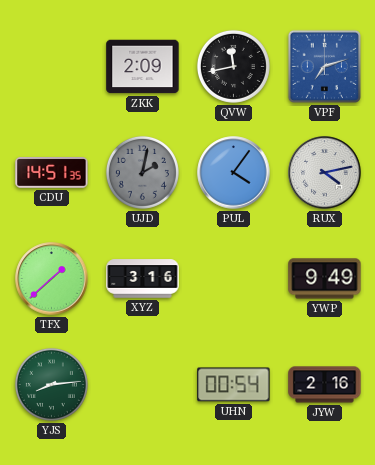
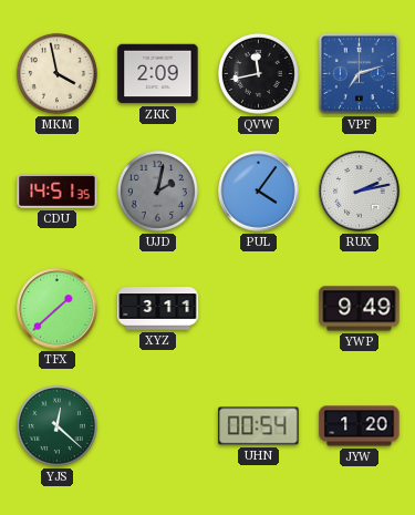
MKM: none -> 3:58
RUX: 4:13 -> 2:13
XYZ: 3:16 -> 3:11
YJS: 8:14 -> 12:22
JYW: 2:16 -> 1:20
